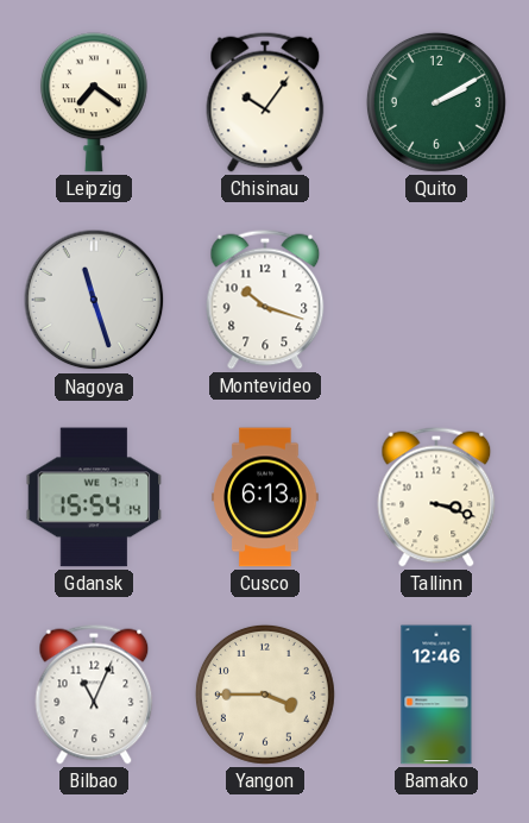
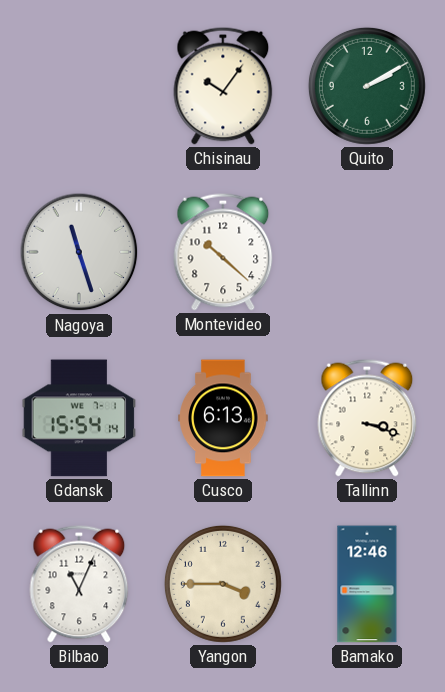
Leipzig: 7:21 -> none
Montevideo: 10:18 -> 10:22
